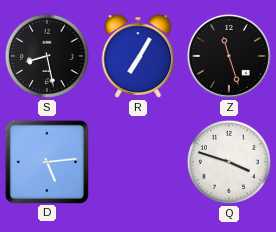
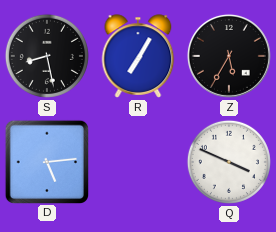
Z: 11:27 -> 5:35
Q: 3:48 -> 3:49
